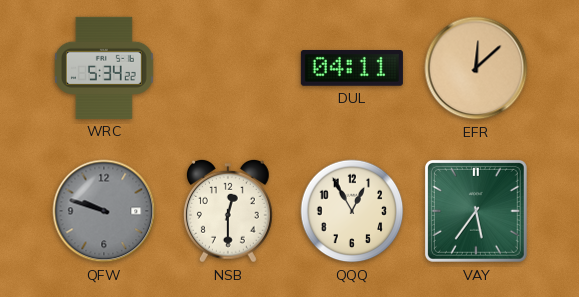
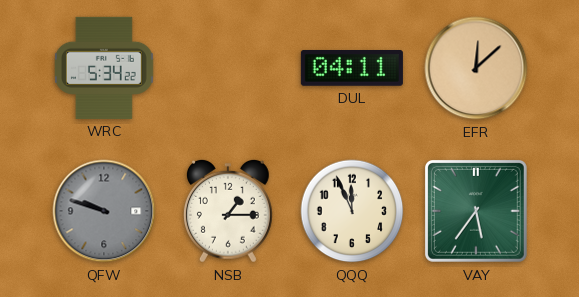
NSB: 12:30 -> 1:15
QQQ: 12:55 -> 11:56
